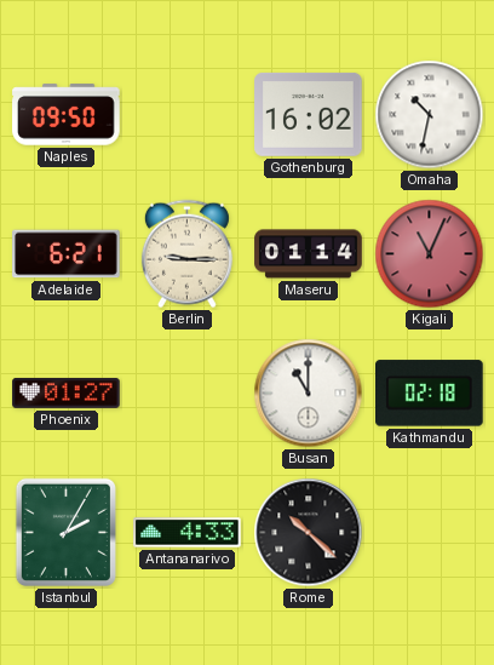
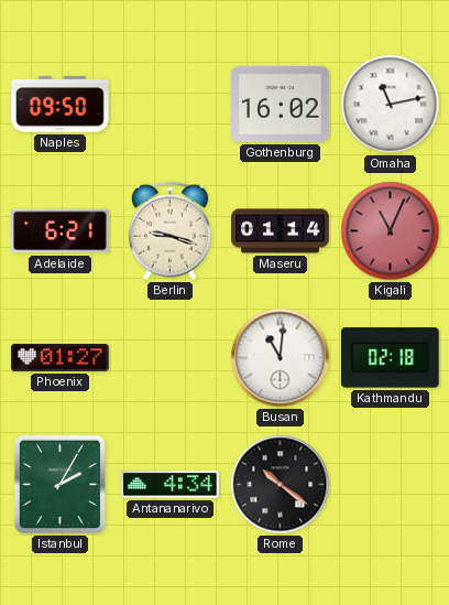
Omaha: 10:32 -> 11:13
Berlin: 9:15 -> 9:18
Busan: 11:00 -> 11:01
Antananarivo: 4:33 -> 4:34
Rome: 10:22 -> 10:21
